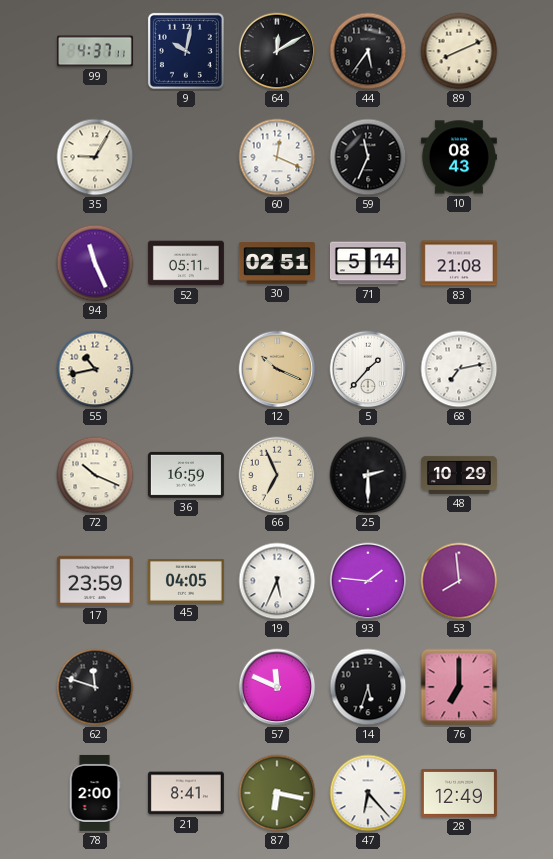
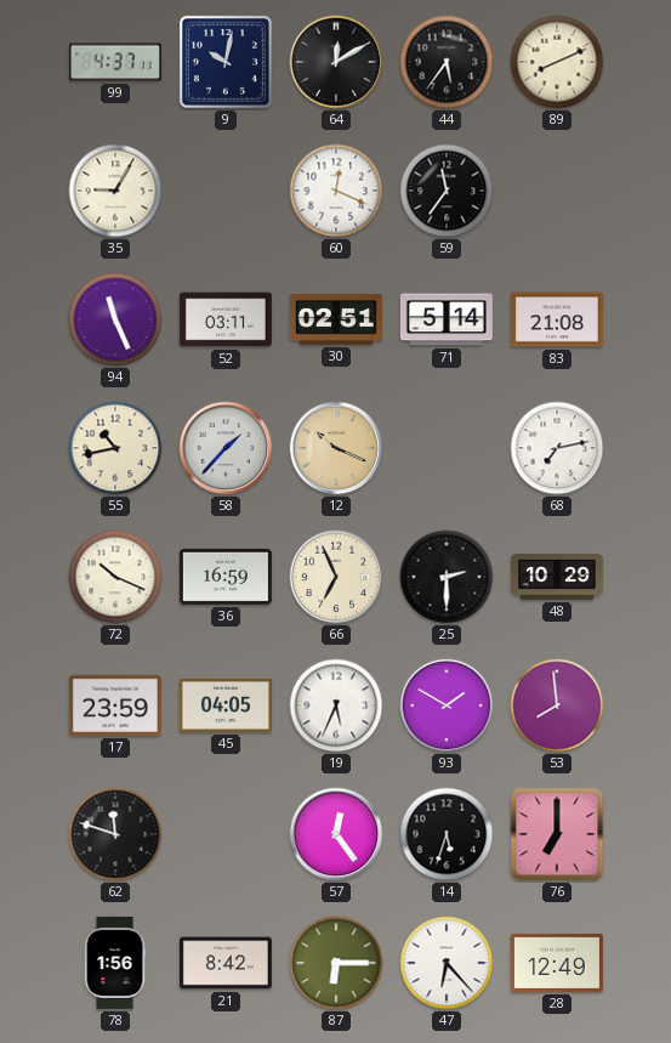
59: 11:34 -> 11:36
10: 08:43 -> none
52: 05:11 -> 03:11
58: none -> 1:37
5: 1:37 -> none
93: 1:46 -> 1:50
57: 11:49 -> 12:24
78: 2:00 -> 1:56
21: 8:41 -> 8:42
87: 6:17 -> 6:15
